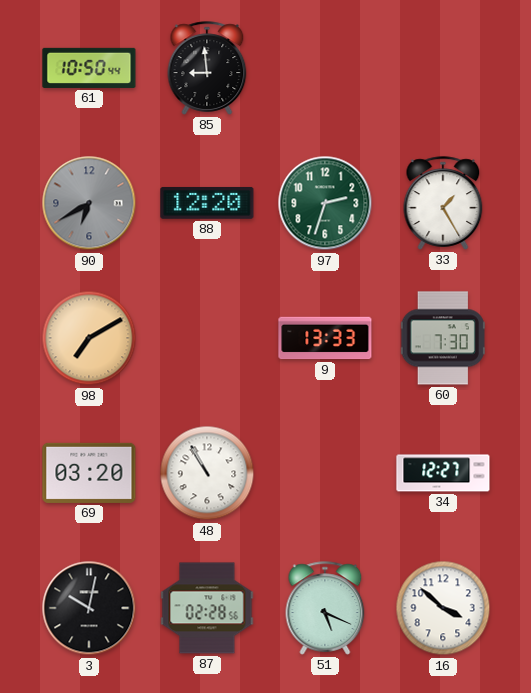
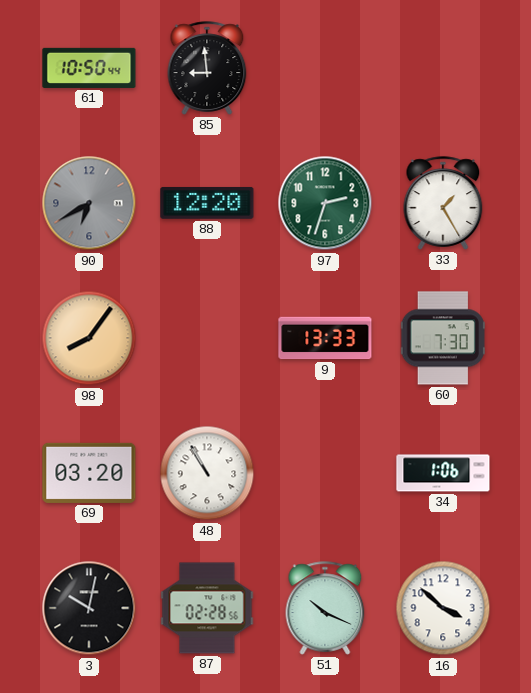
98: 7:10 -> 8:06
34: 12:27 -> 1:06
51: 5:19 -> 10:19
